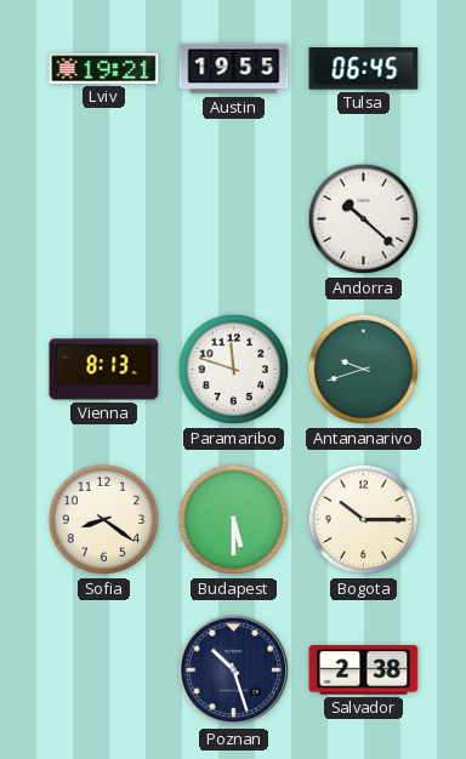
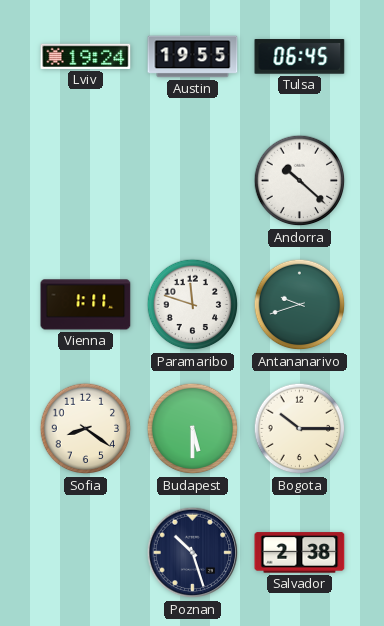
Lviv: 19:21 -> 19:24
Vienna: 8:13 -> 1:11
